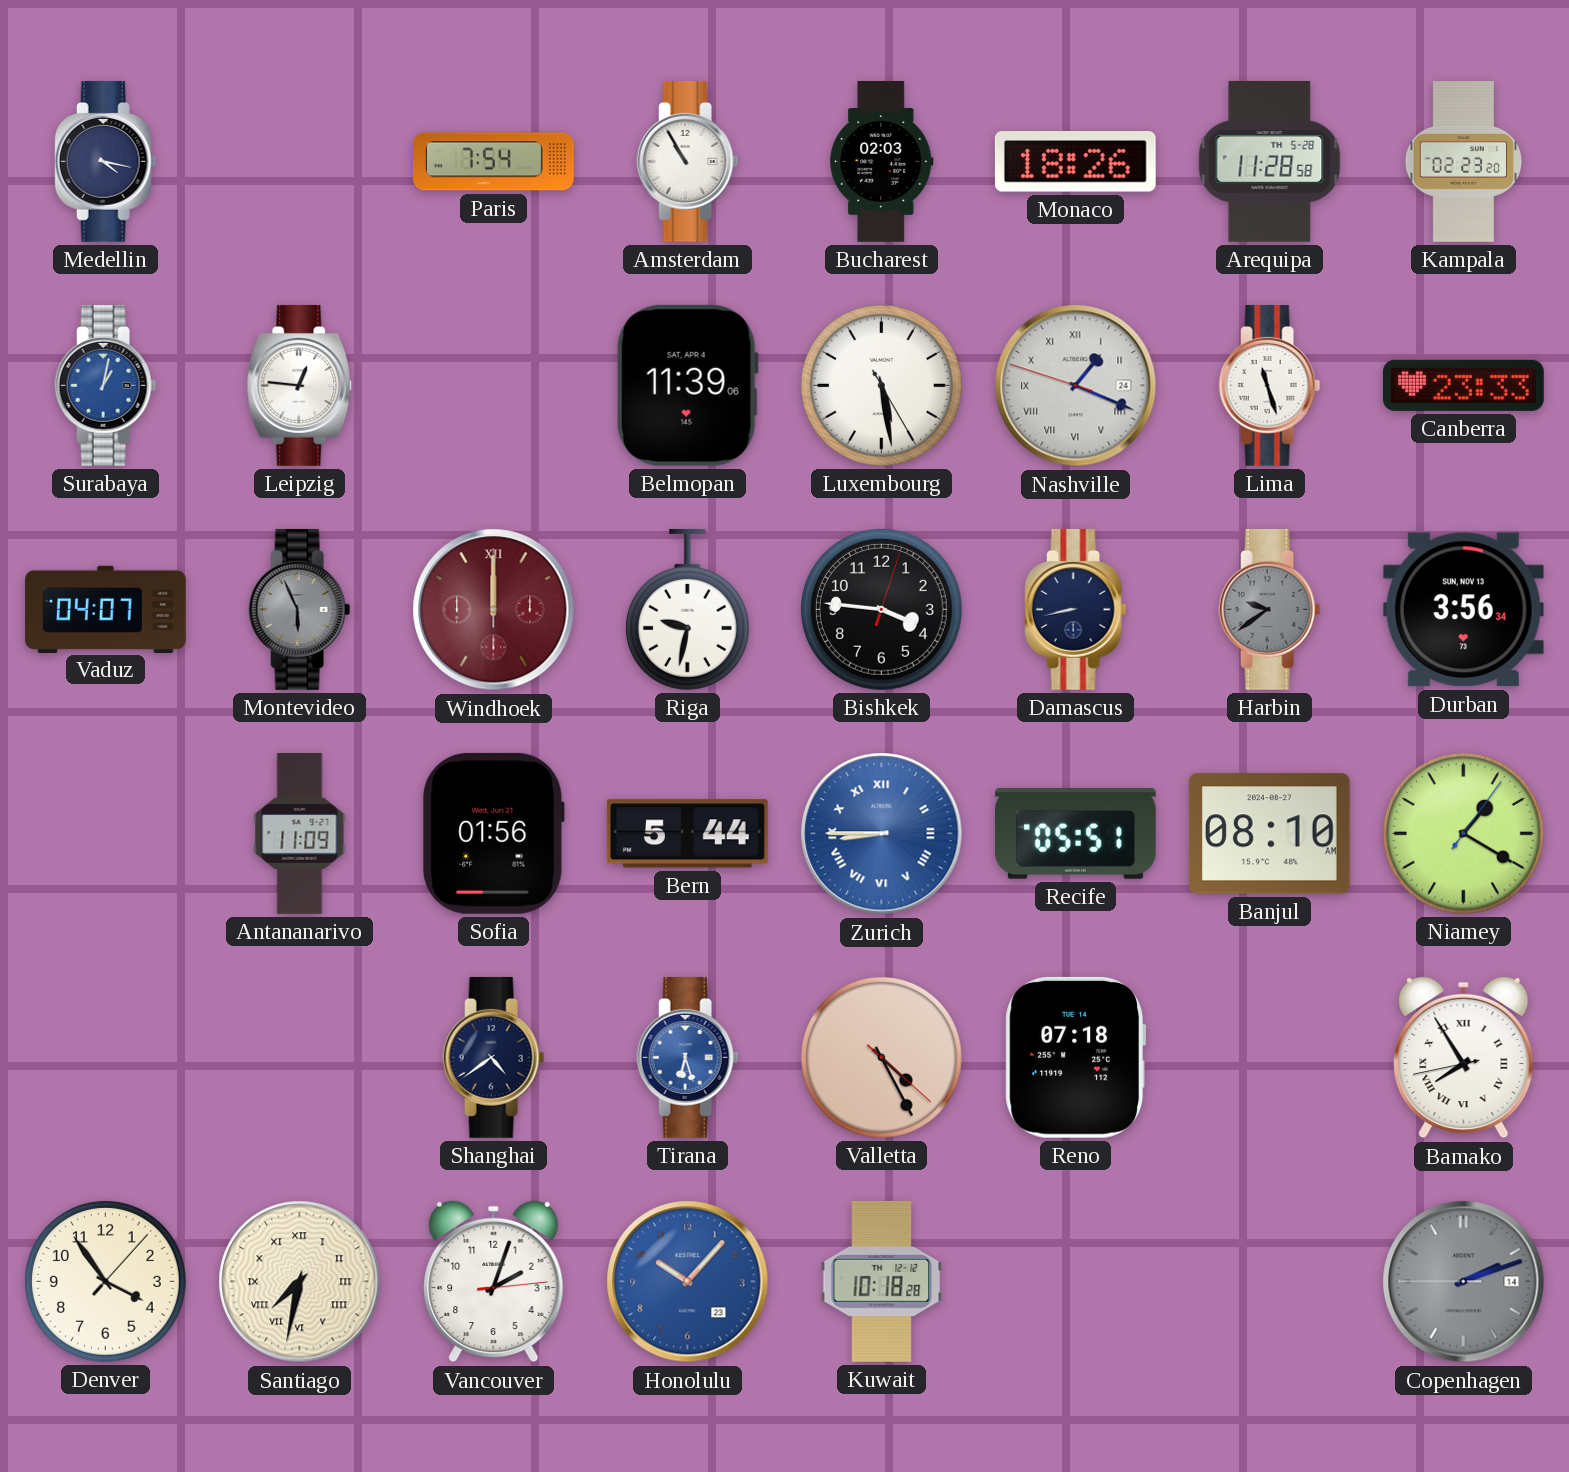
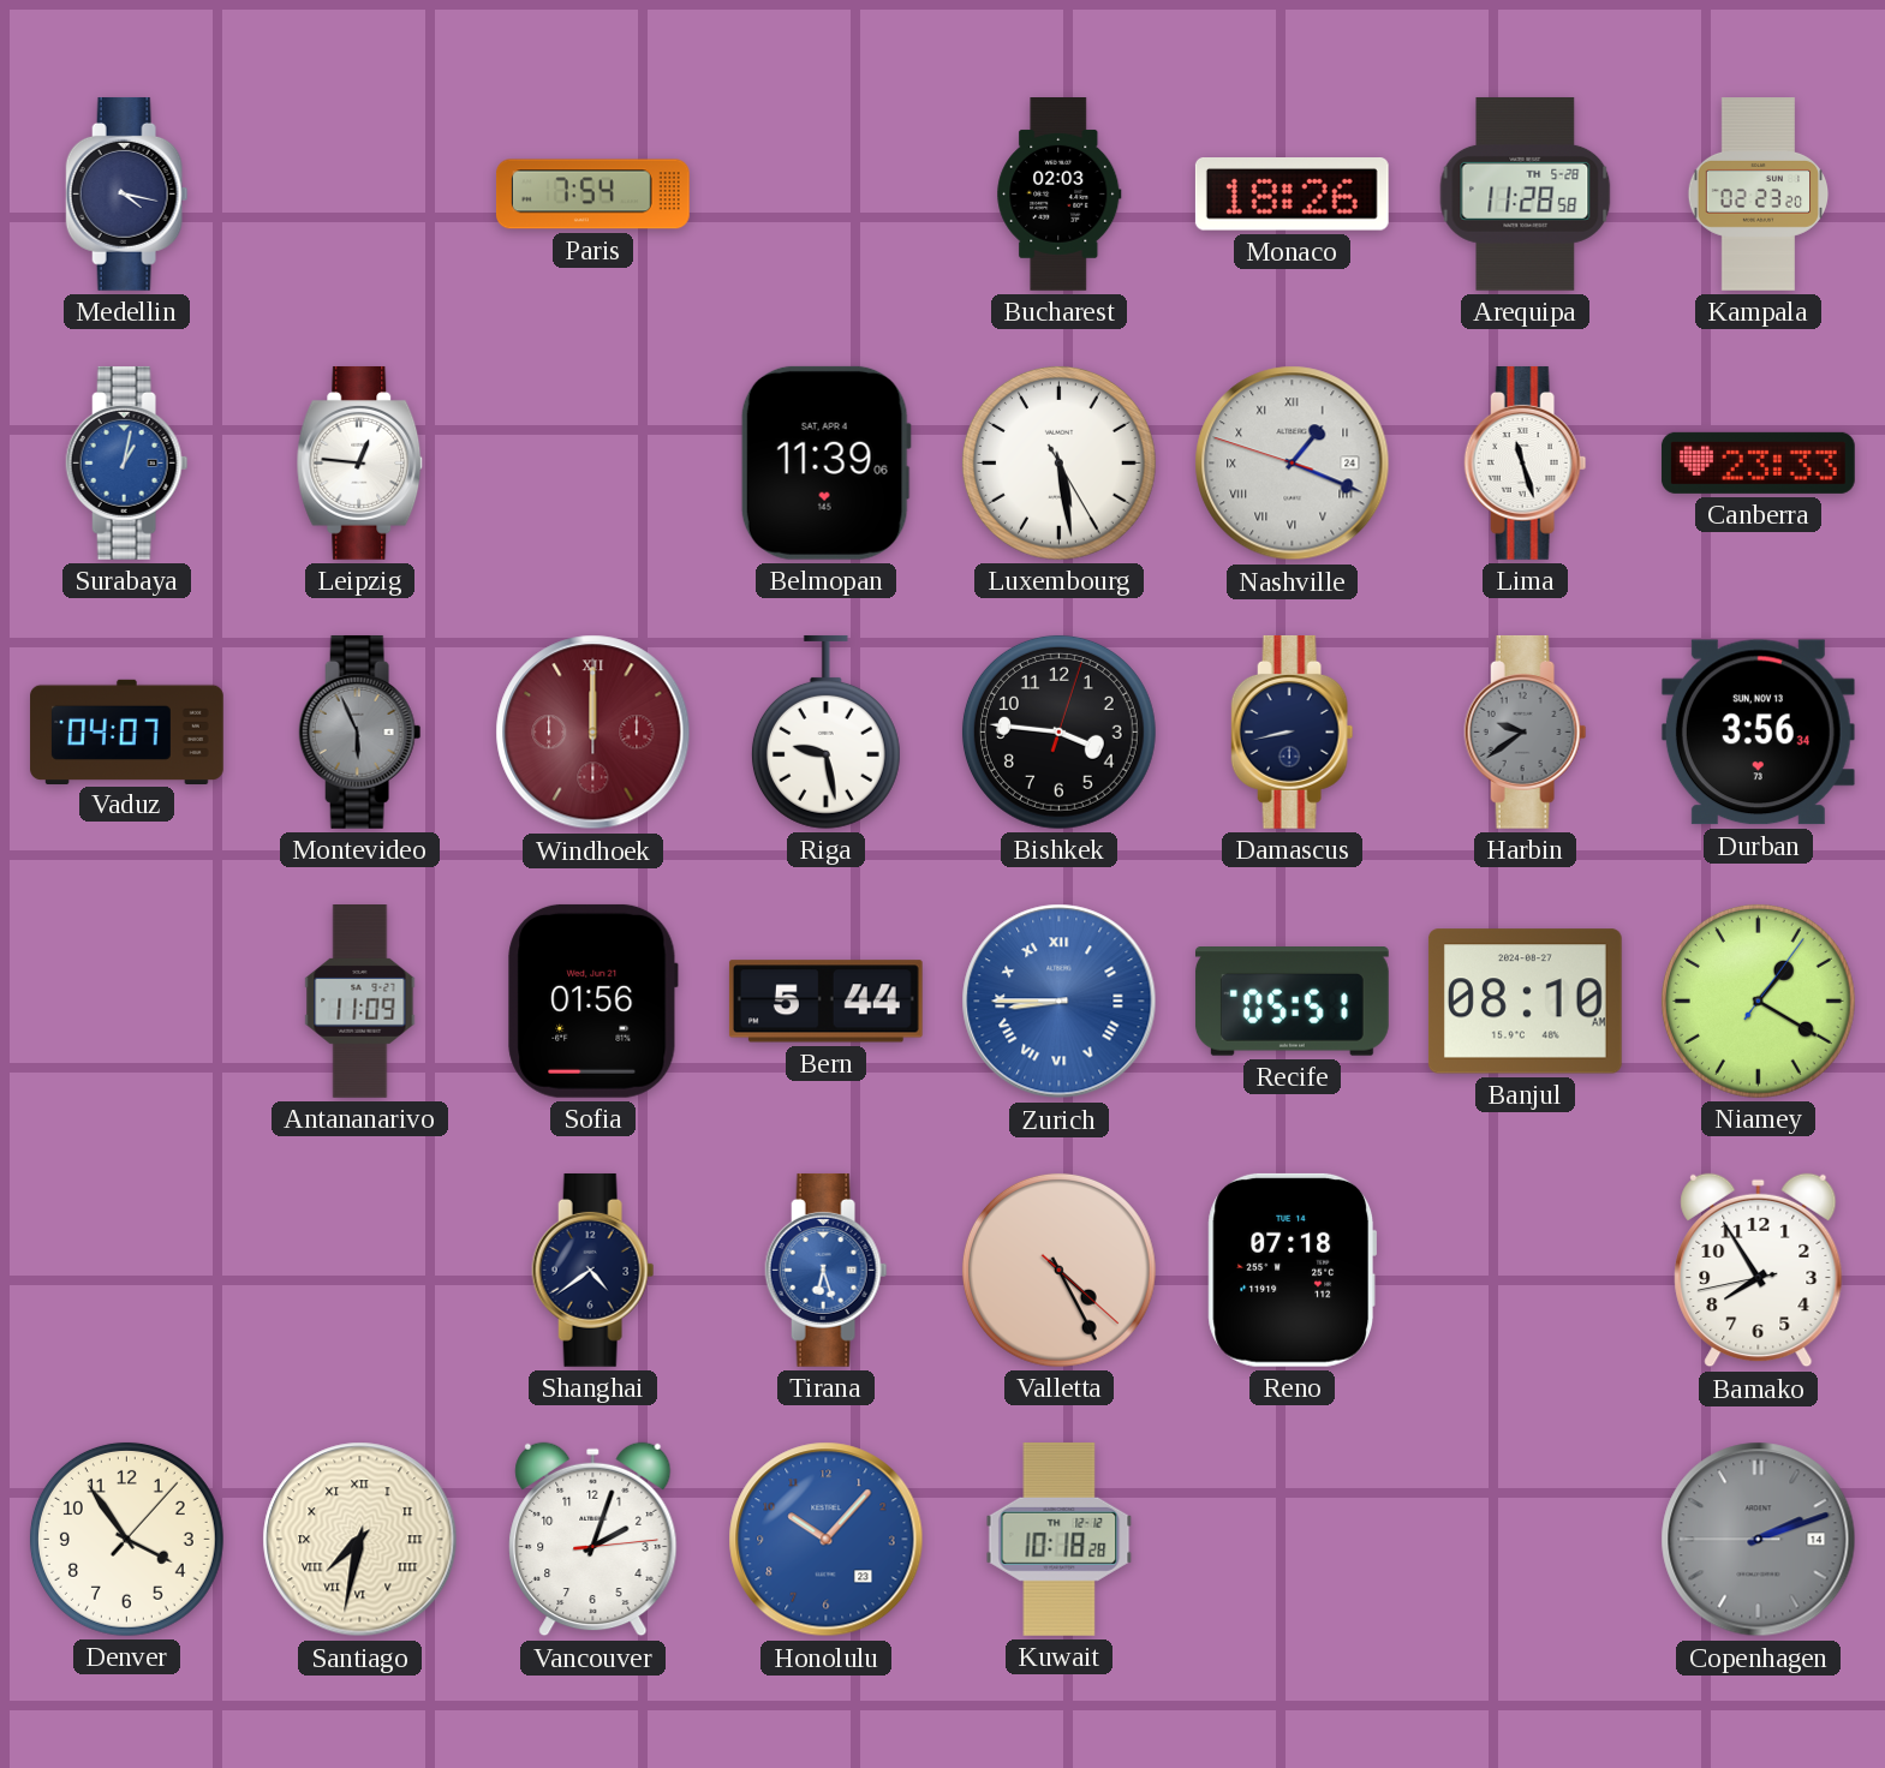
Amsterdam: 10:55 -> none
Riga: 9:32 -> 9:28
Bamako numerals: Roman -> Arabic
